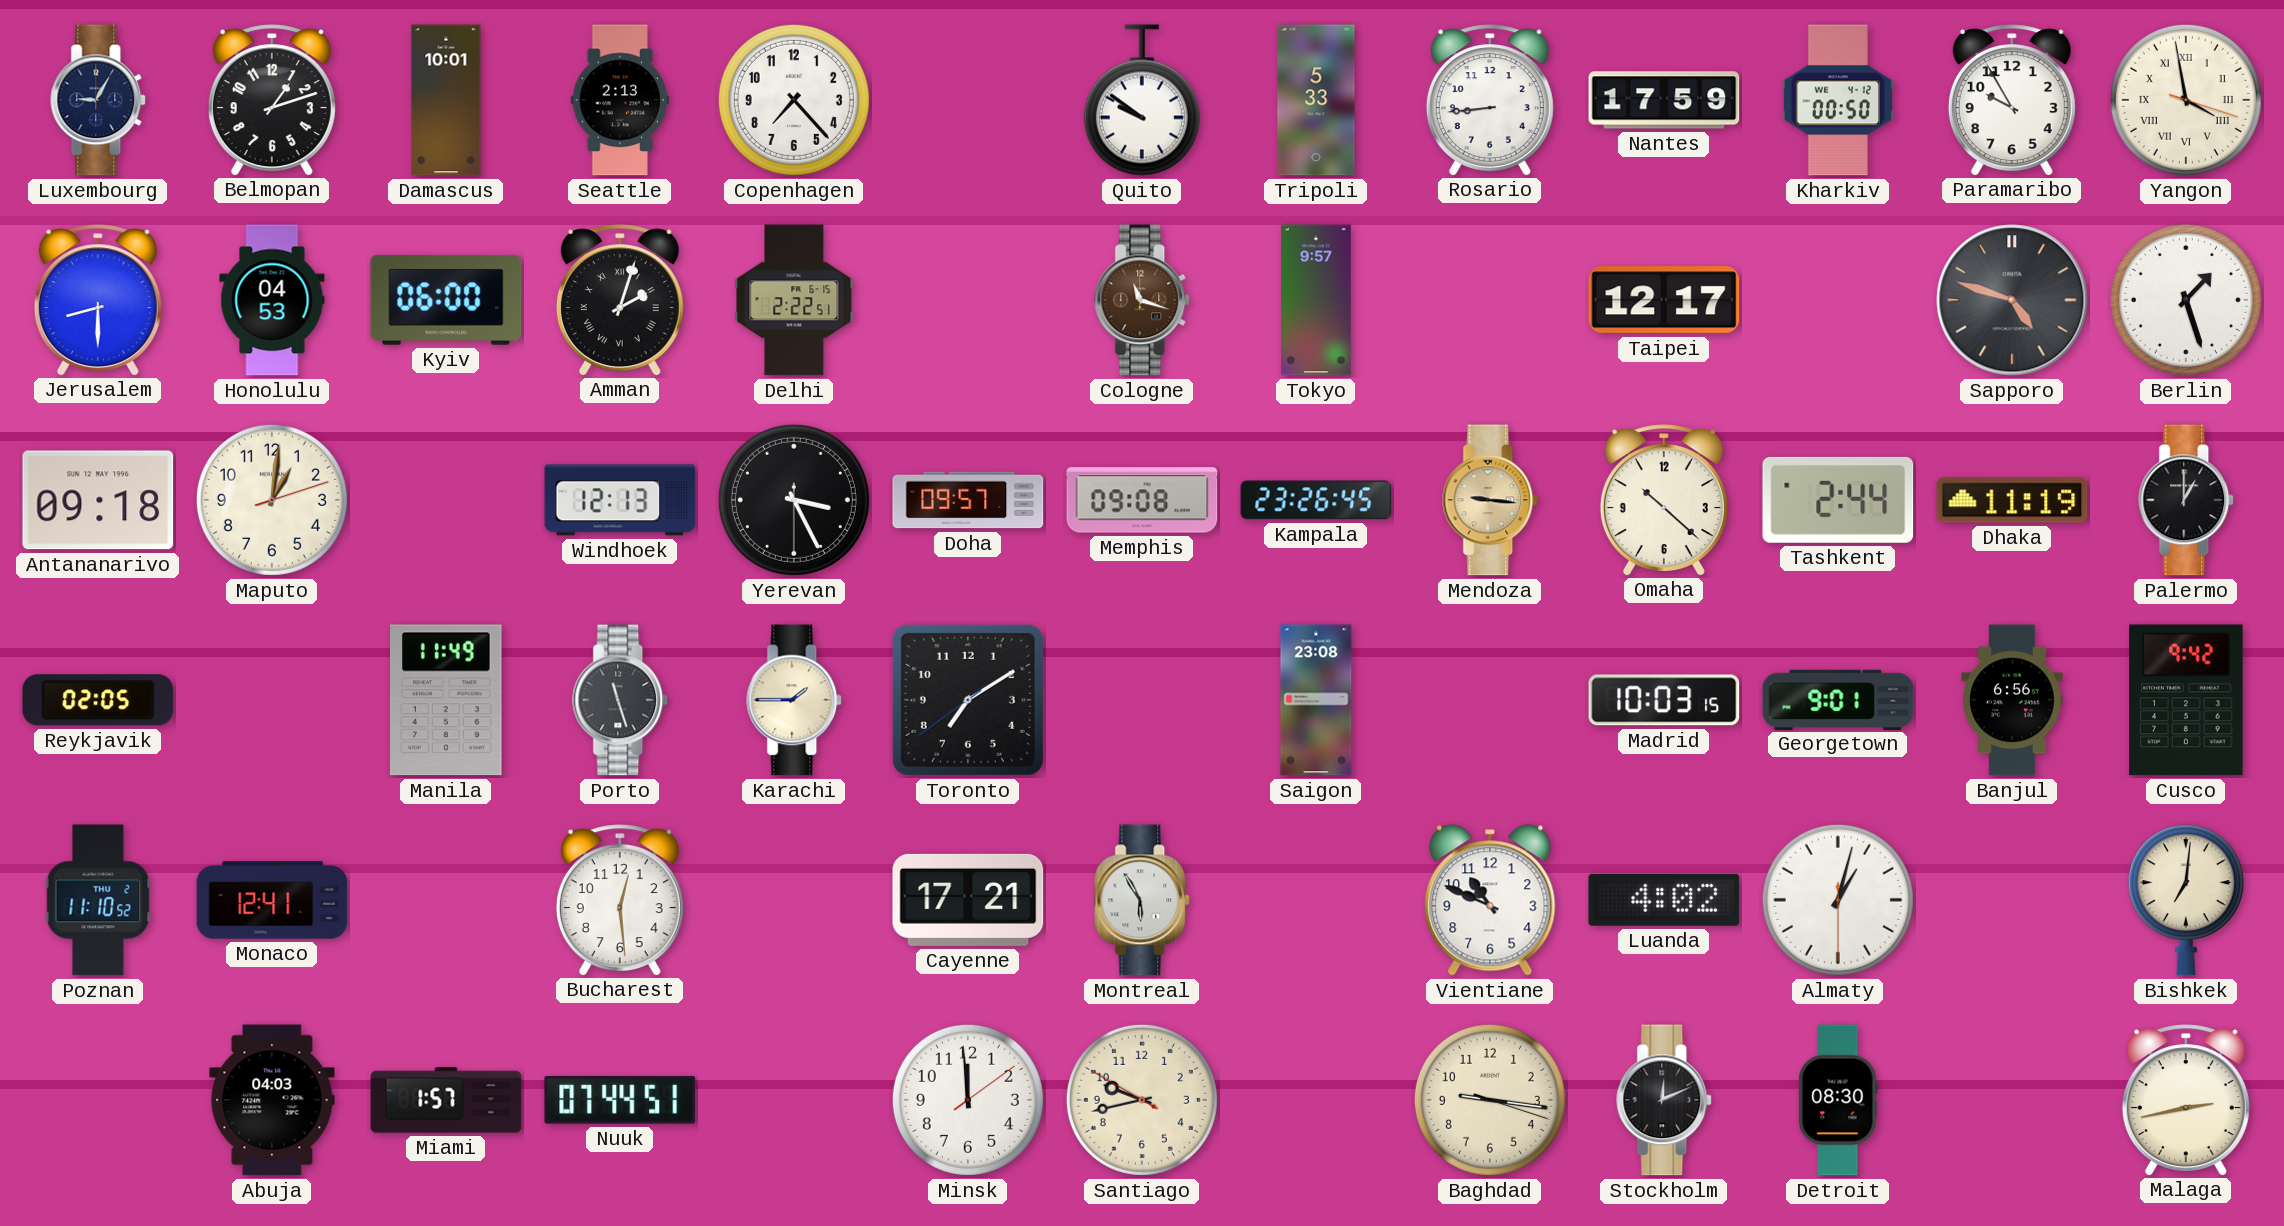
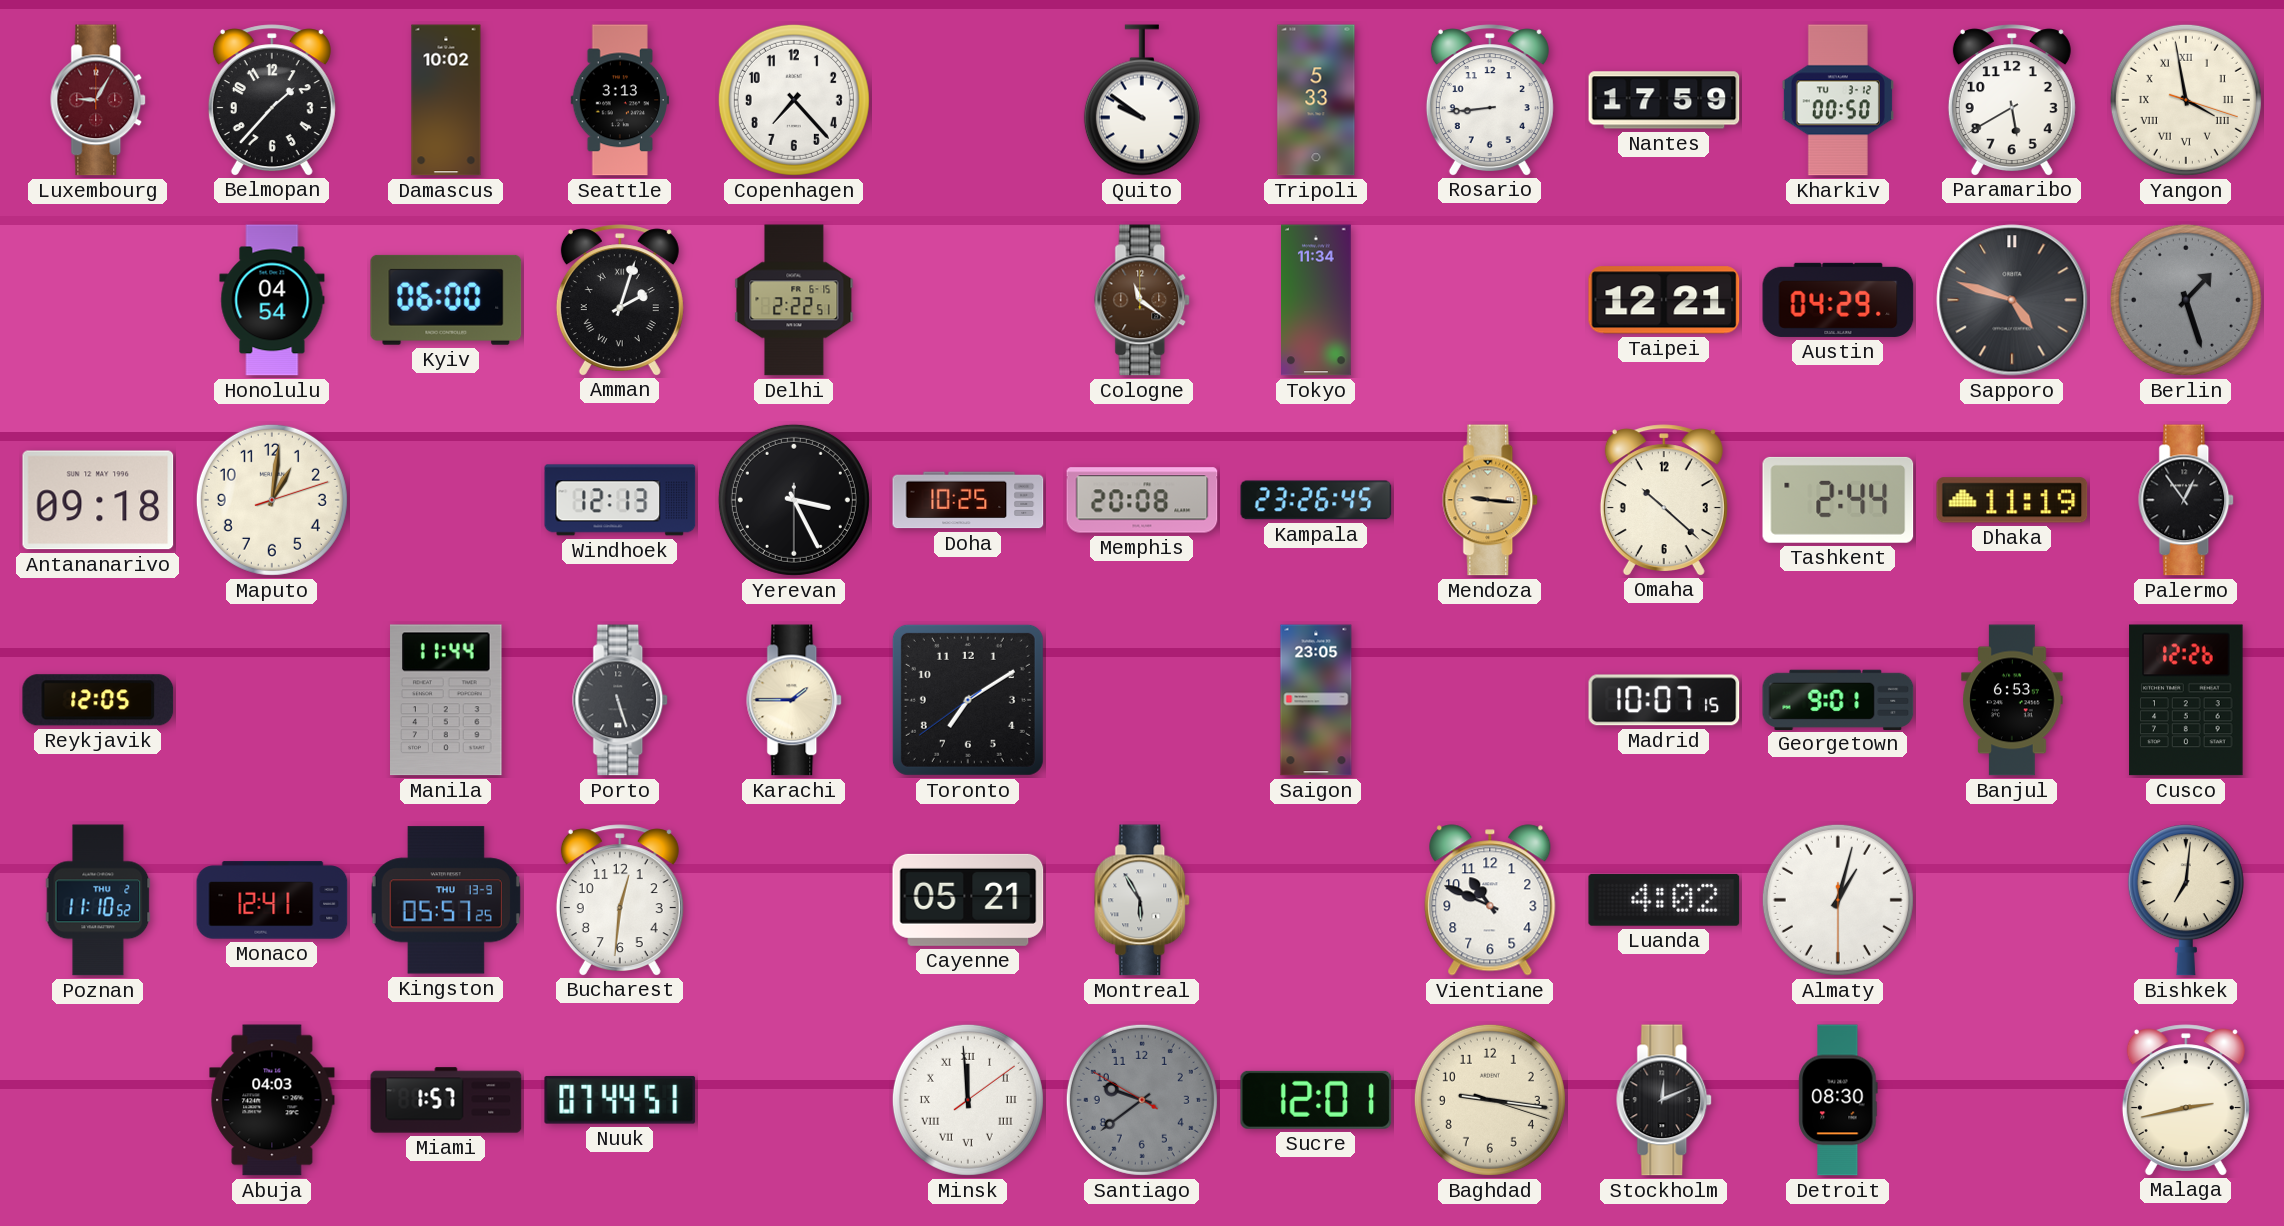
Luxembourg dial: navy -> burgundy
Belmopan: 1:12 -> 1:37
Damascus: 10:01 -> 10:02
Seattle: 2:13 -> 3:13
Kharkiv date: WE 4-12 -> TU 3-12
Paramaribo: 9:55 -> 5:40
Jerusalem: 8:30 -> none
Honolulu: 04:53 -> 04:54
Cologne: 11:18 -> 11:21
Tokyo: 9:57 -> 11:34
Taipei: 12:17 -> 12:21
Austin: none -> 04:29
Berlin dial: white -> grey
Doha: 09:57 -> 10:25
Memphis: 09:08 -> 20:08
Palermo: 1:00 -> 12:54
Reykjavik: 02:05 -> 12:05
Manila: 11:49 -> 11:44
Porto: 11:27 -> 5:27
Saigon: 23:08 -> 23:05
Madrid: 10:03 -> 10:07
Banjul: 6:56 -> 6:53
Cusco: 9:42 -> 12:26
Kingston: none -> 05:57
Bucharest: 12:29 -> 12:31
Cayenne: 17:21 -> 05:21
Minsk numerals: Arabic -> Roman
Santiago: 9:42 -> 9:38
Santiago dial: cream -> grey
Sucre: none -> 12:01
